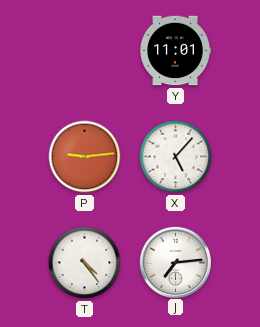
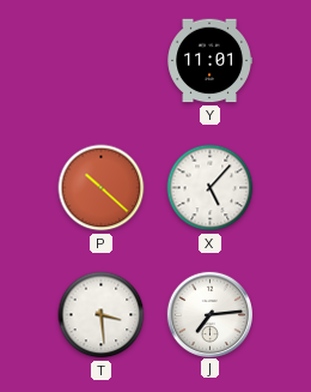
P: 9:14 -> 10:22
T: 4:24 -> 3:29
